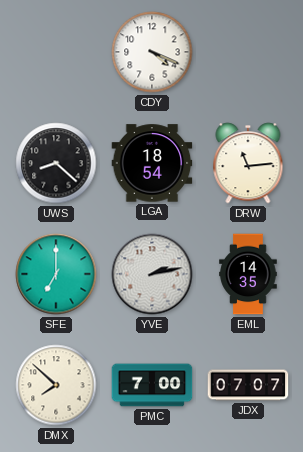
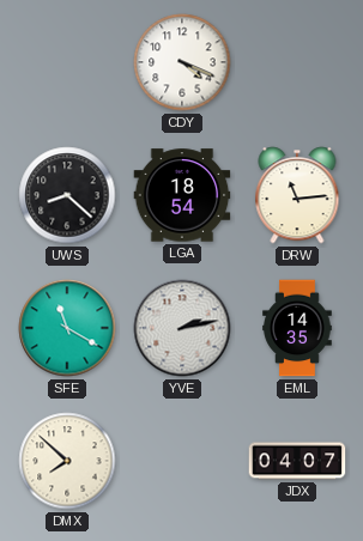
SFE: 7:00 -> 11:20
PMC: 7:00 -> none
JDX: 07:07 -> 04:07
